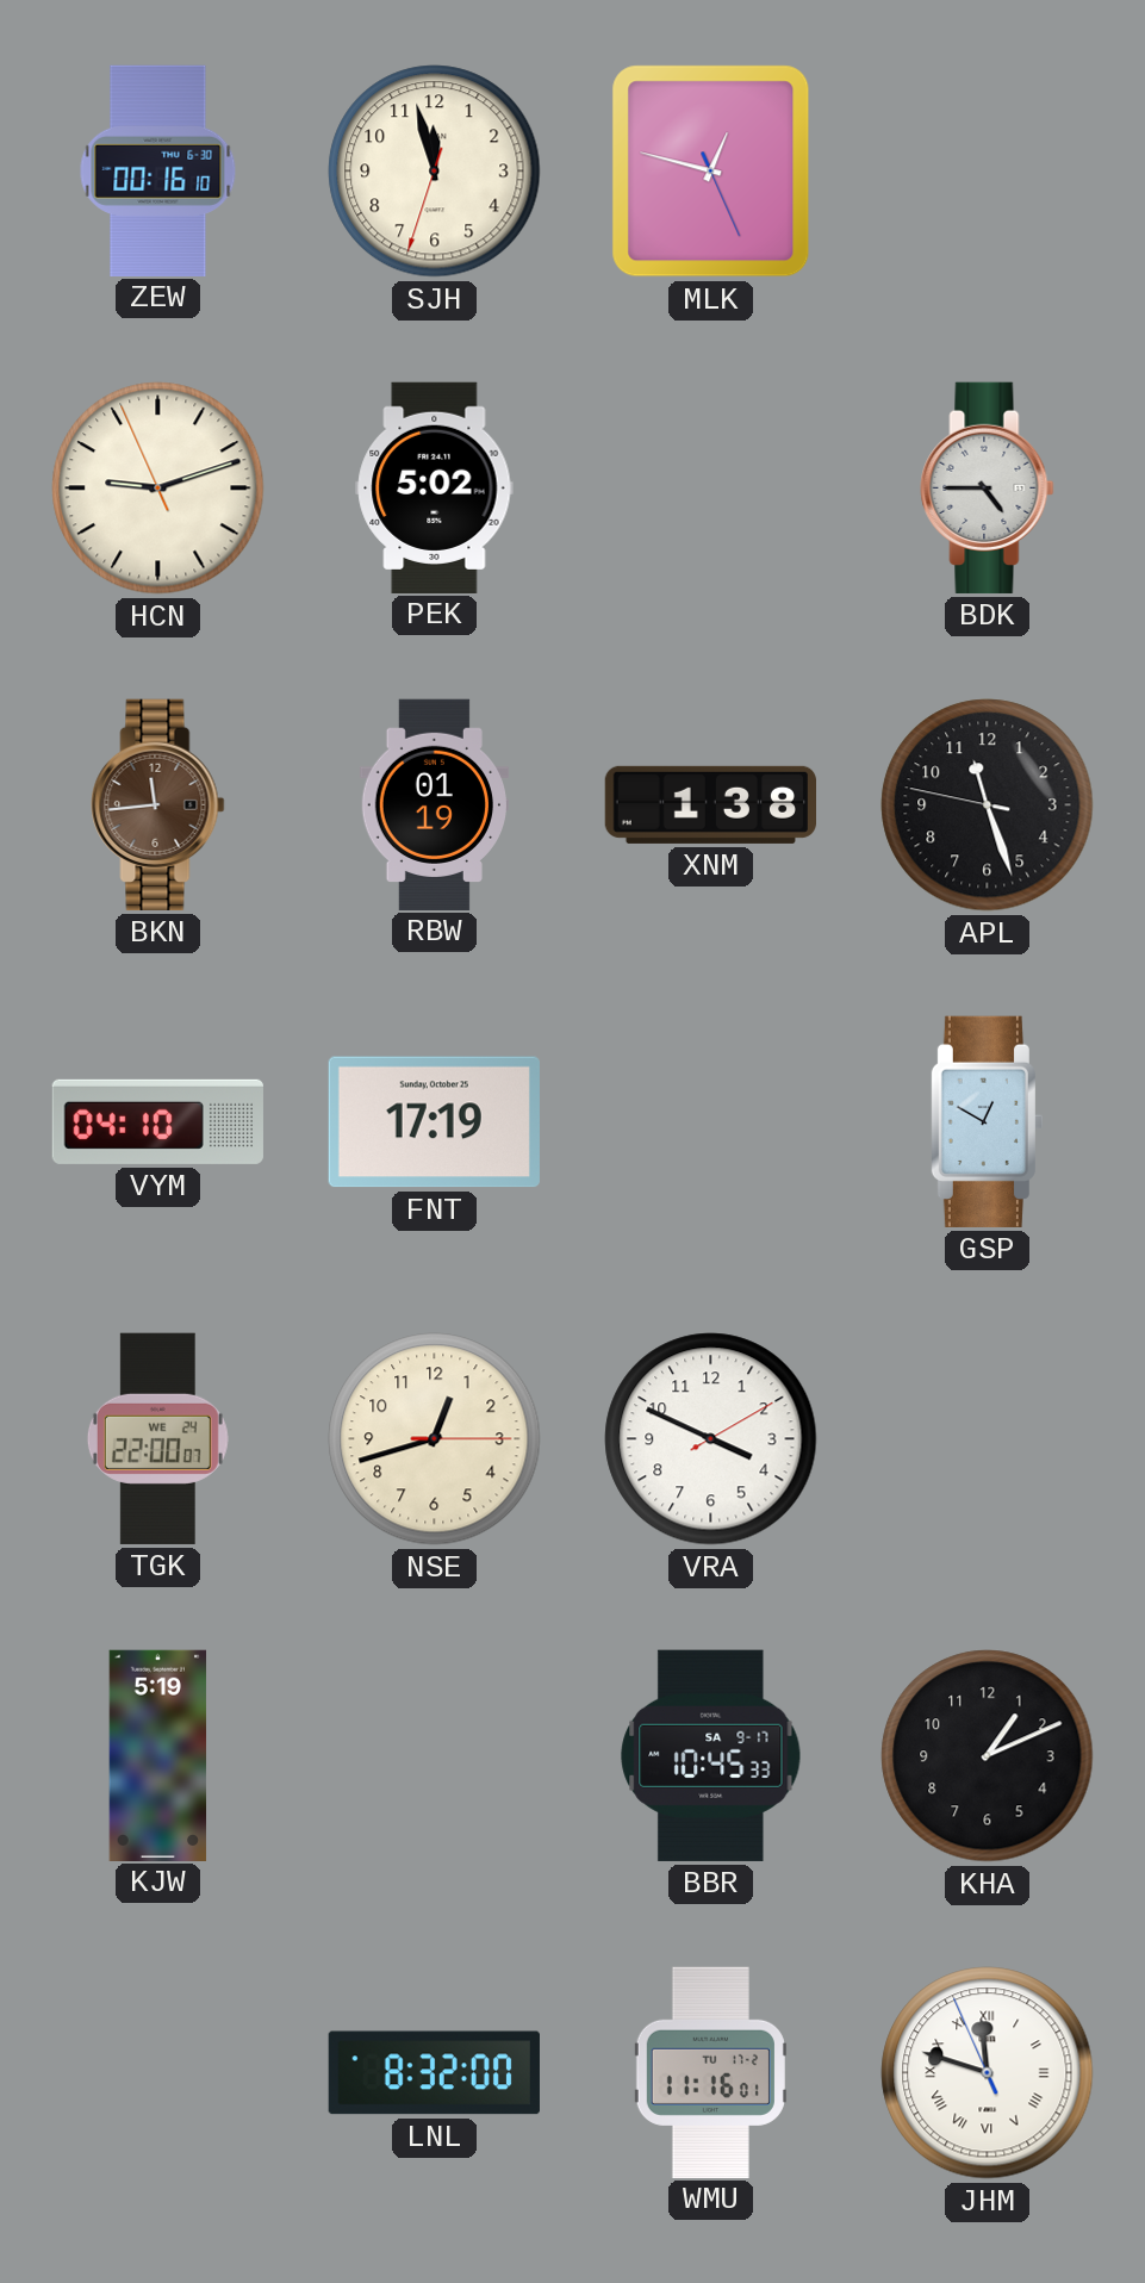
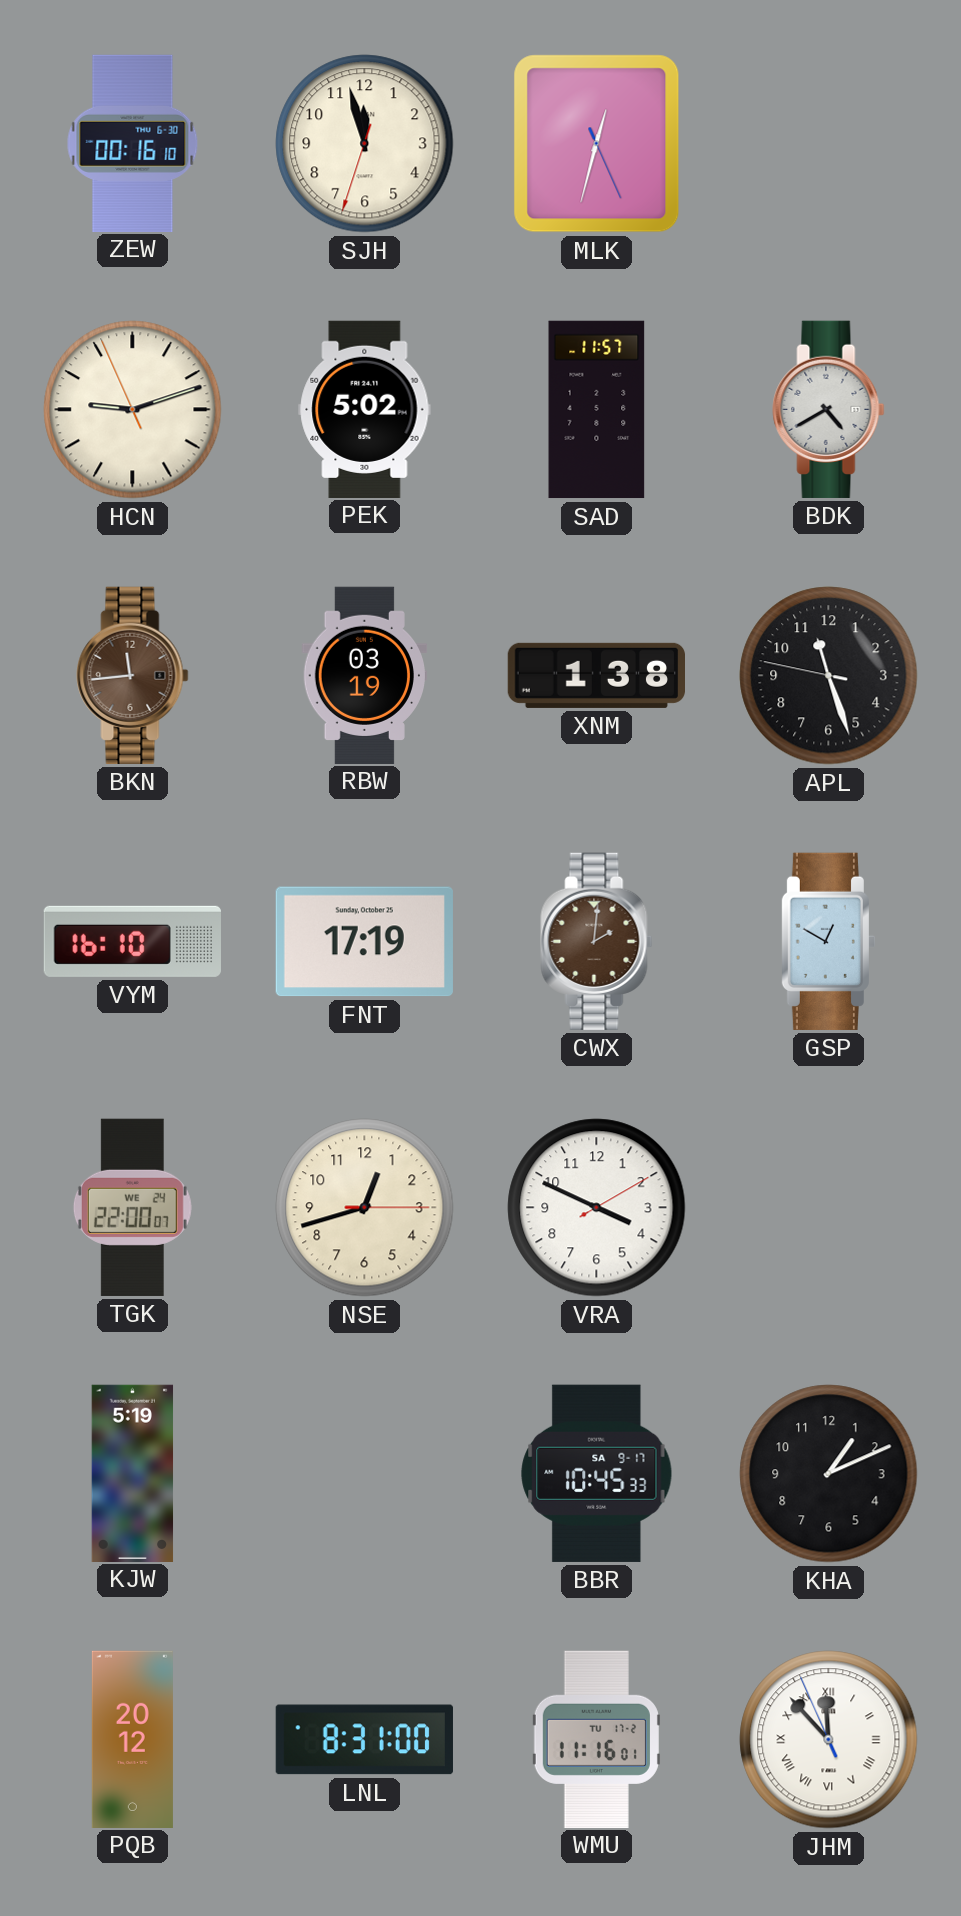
MLK: 12:47 -> 12:32
SAD: none -> 11:57
BDK: 4:45 -> 4:40
RBW: 01:19 -> 03:19
VYM: 04:10 -> 16:10
CWX: none -> 2:01
PQB: none -> 20:12
LNL: 8:32 -> 8:31
JHM: 11:47 -> 11:52
